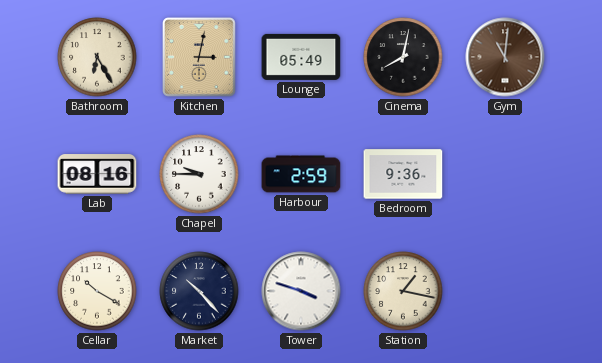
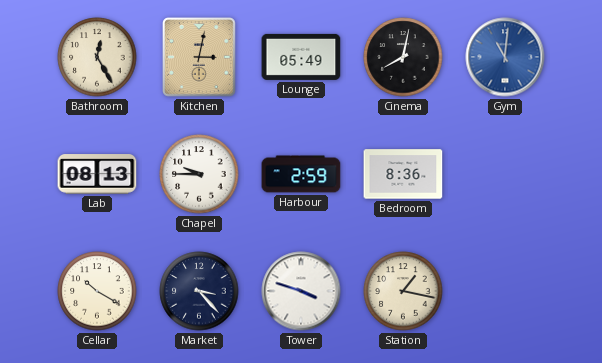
Bathroom: 6:25 -> 12:25
Gym dial: brown -> blue
Lab: 08:16 -> 08:13
Bedroom: 9:36 -> 8:36
Market: 10:23 -> 3:23
